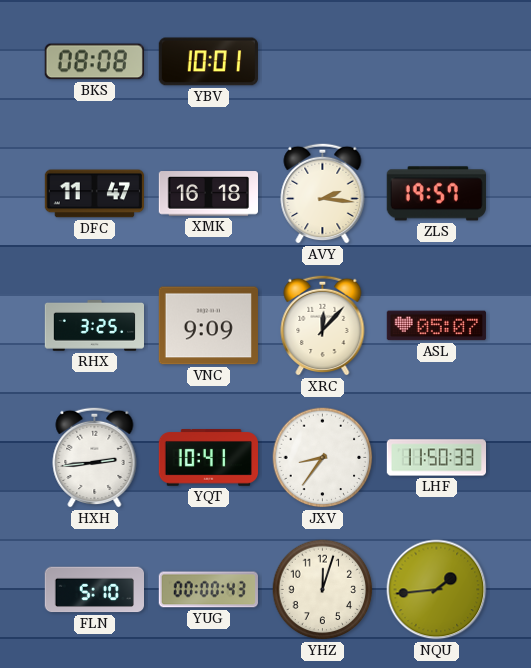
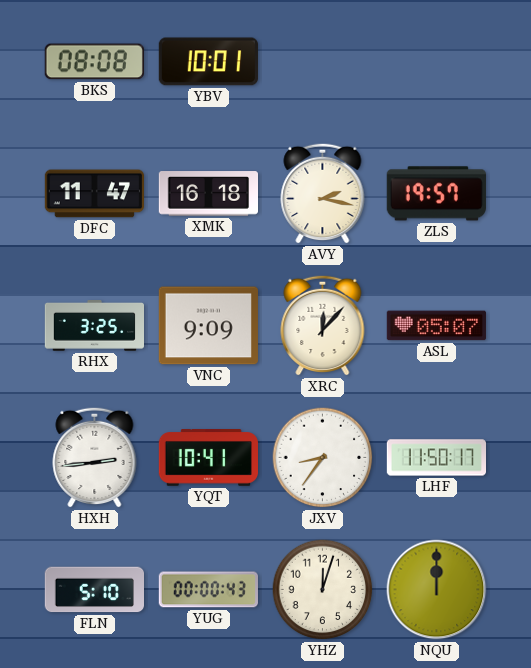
AVY: 2:16 -> 2:17
LHF: 11:50:33 -> 11:50:17
NQU: 1:44 -> 12:00
